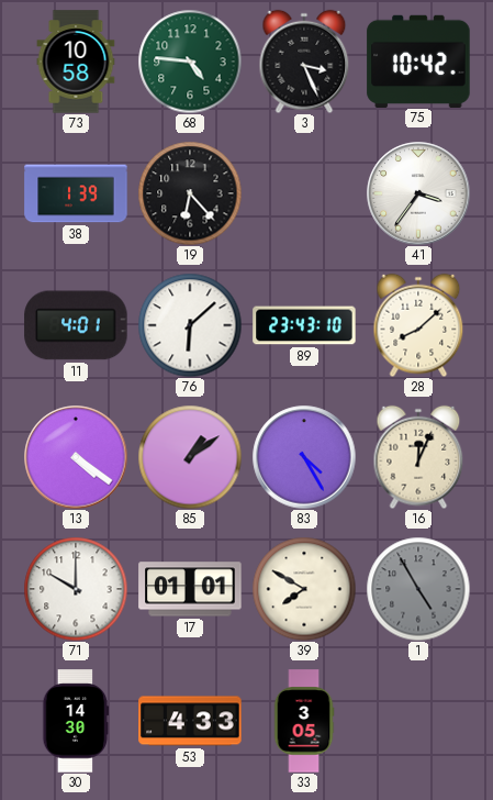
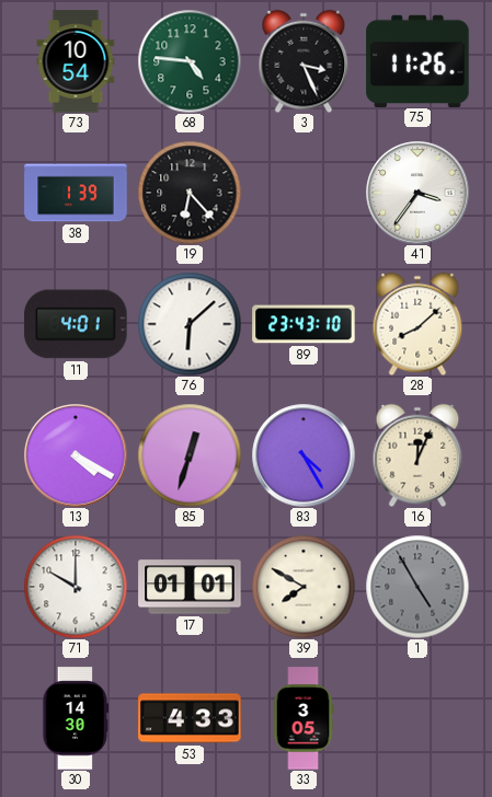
73: 10:58 -> 10:54
75: 10:42 -> 11:26
13: 4:21 -> 4:20
85: 1:09 -> 12:33
